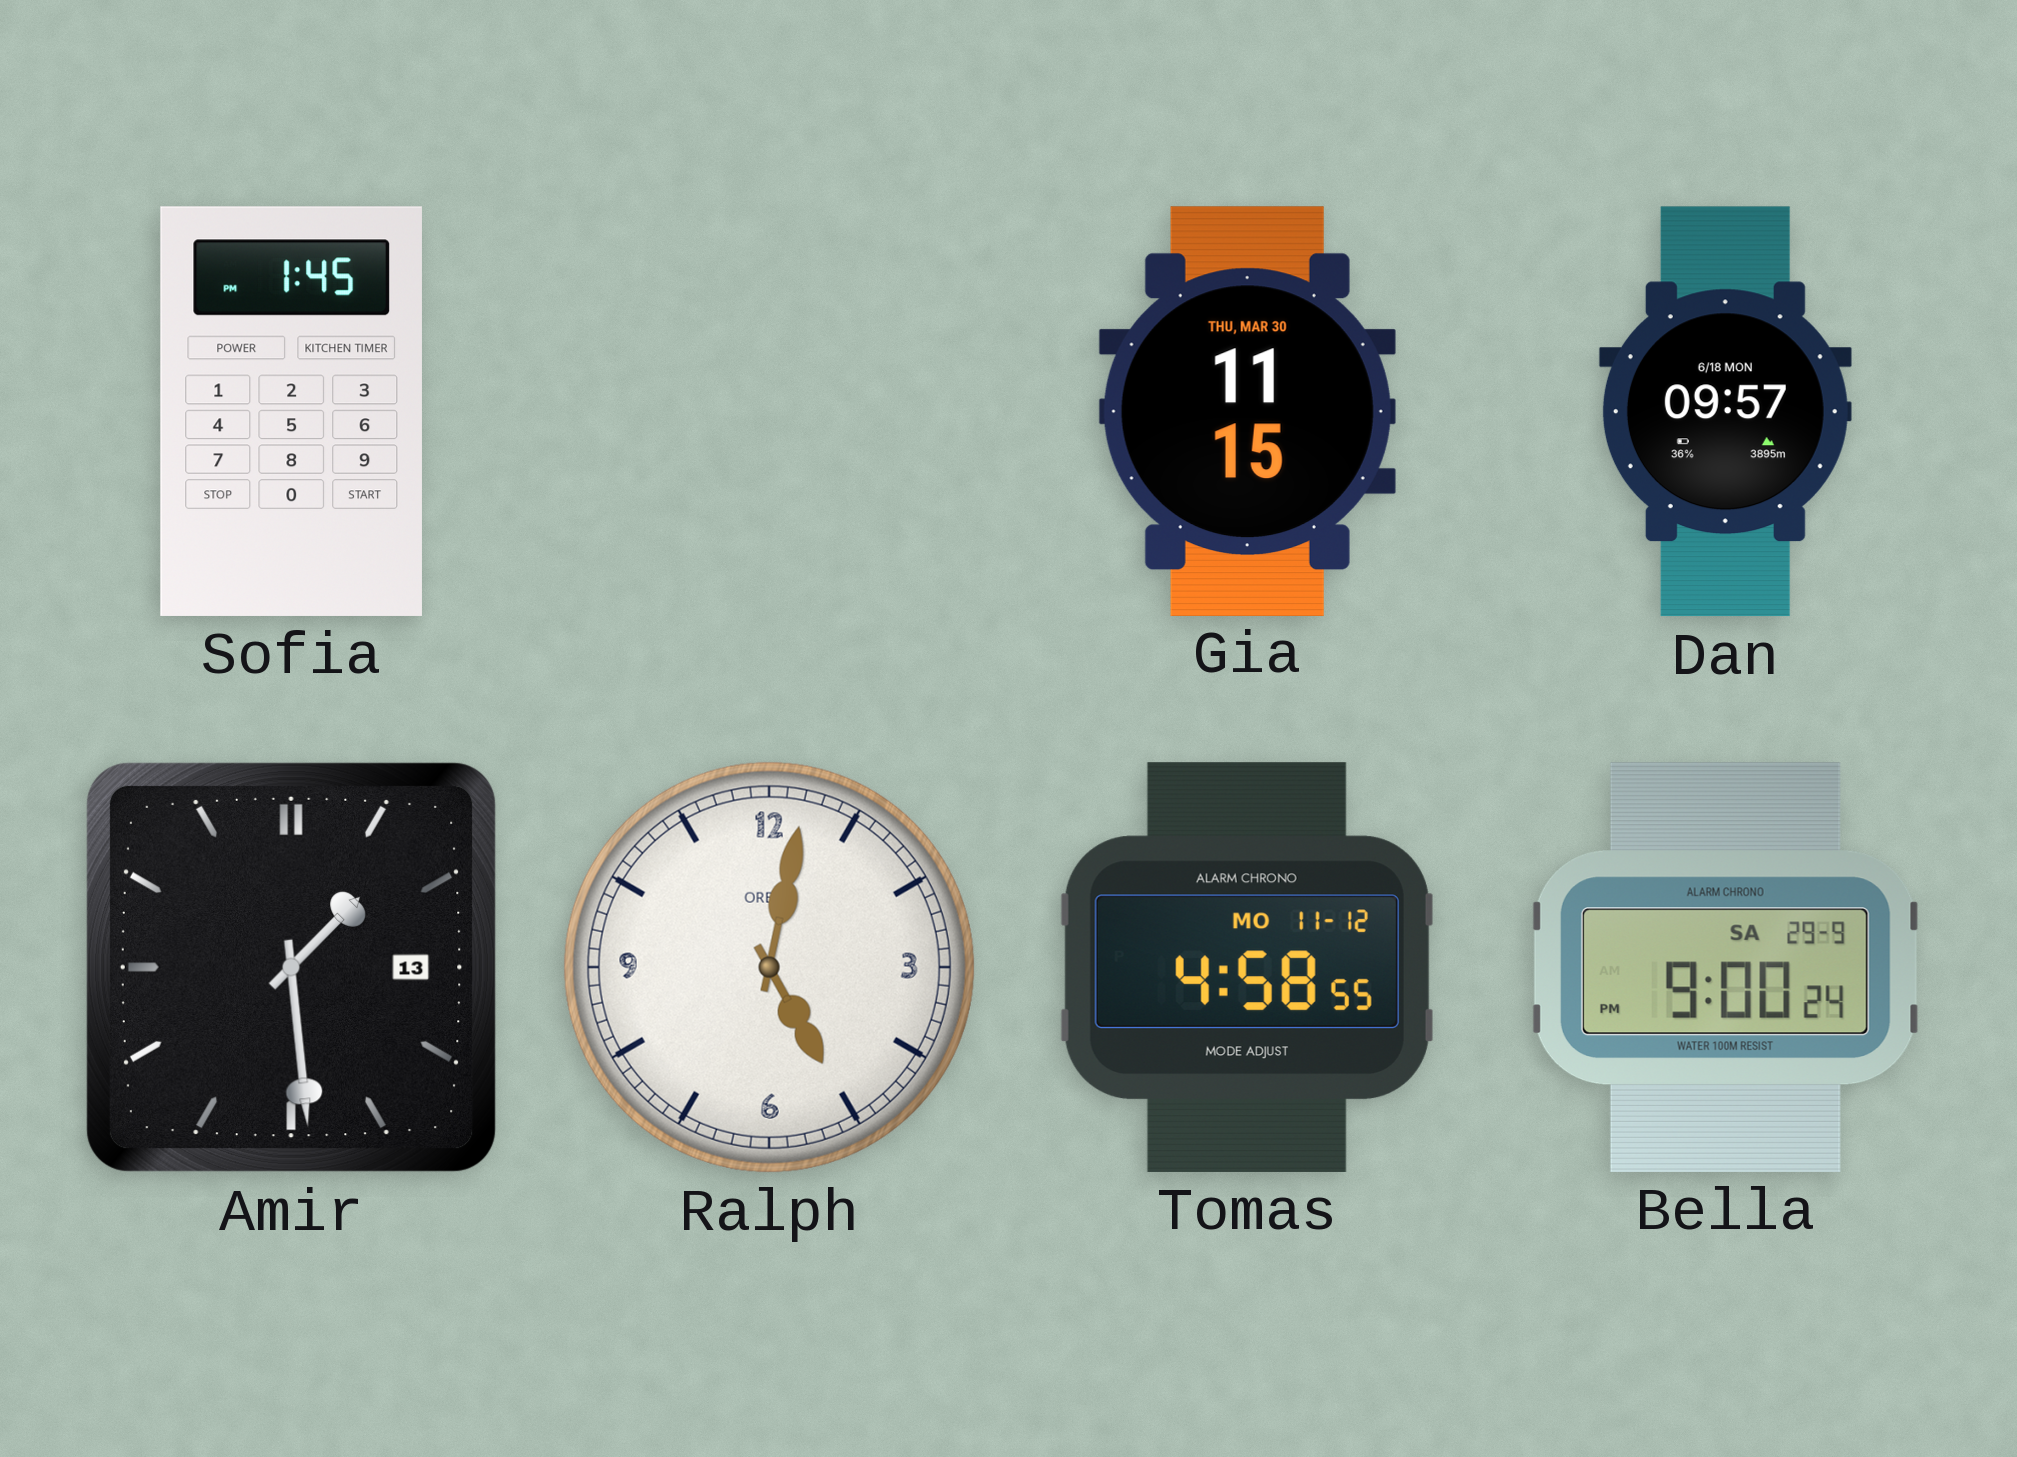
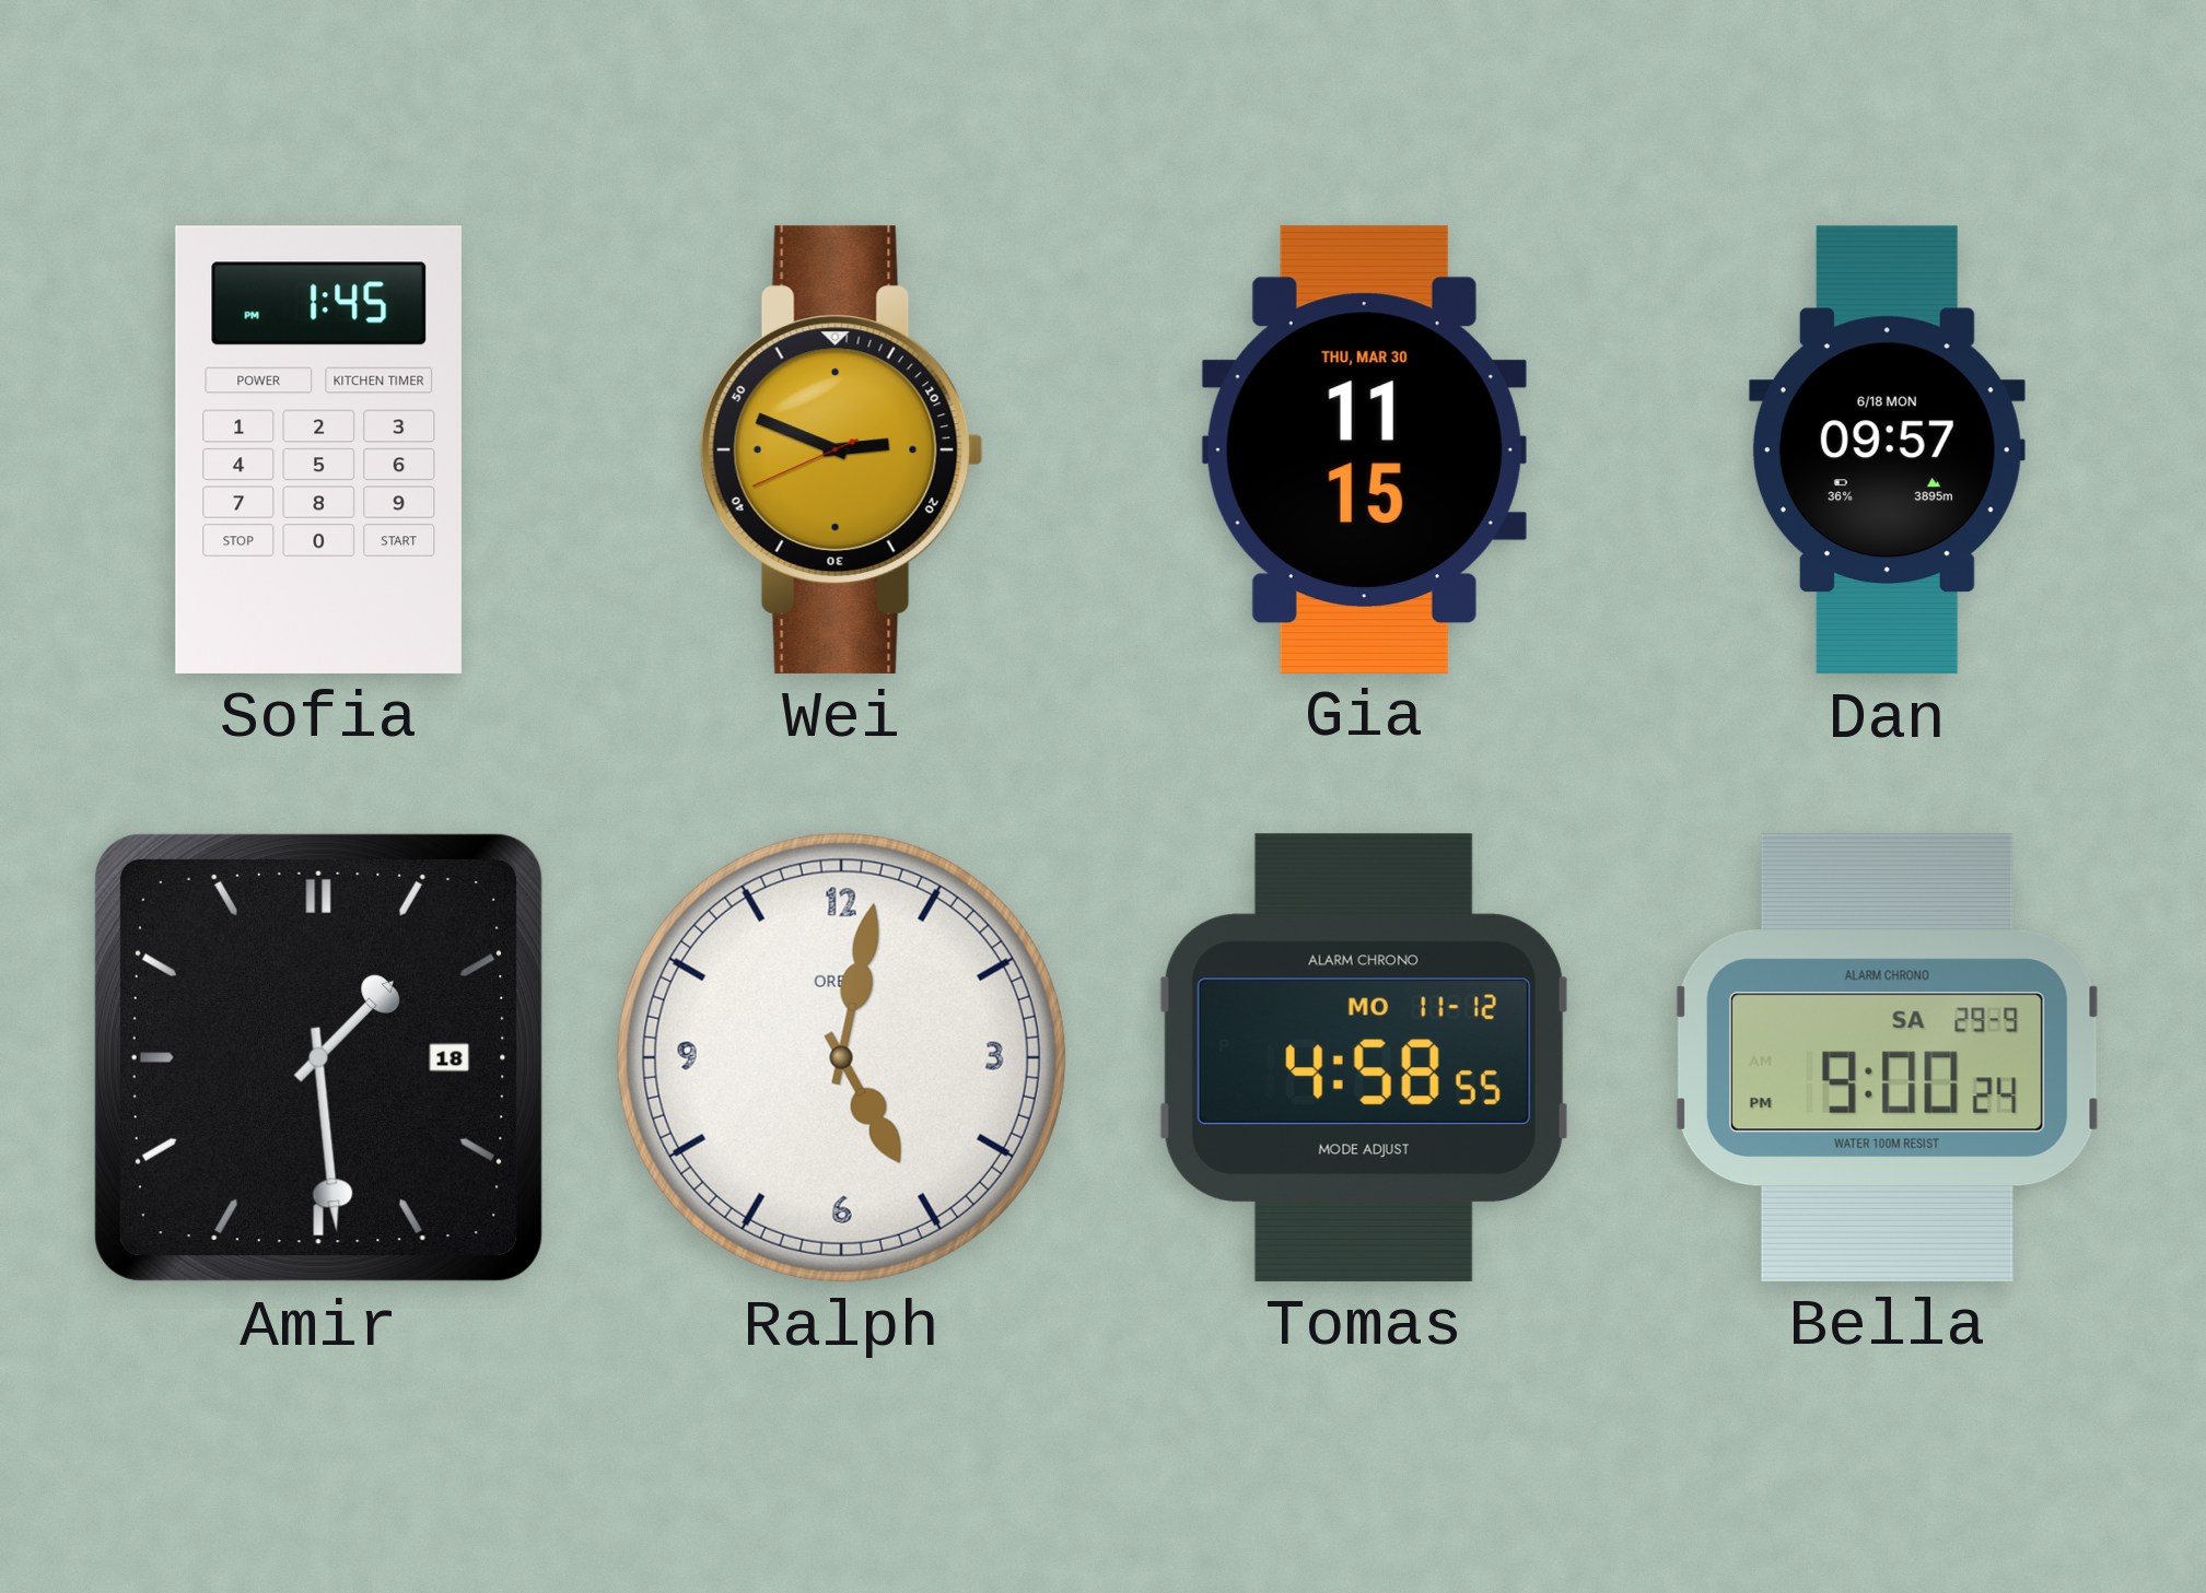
Wei: none -> 2:48
Amir date: 13 -> 18
